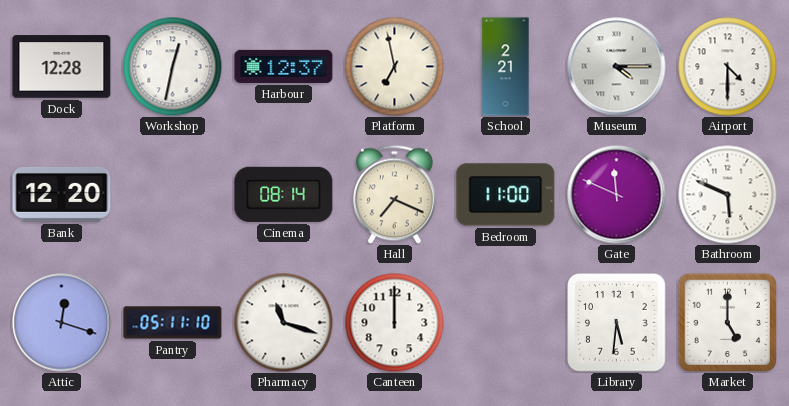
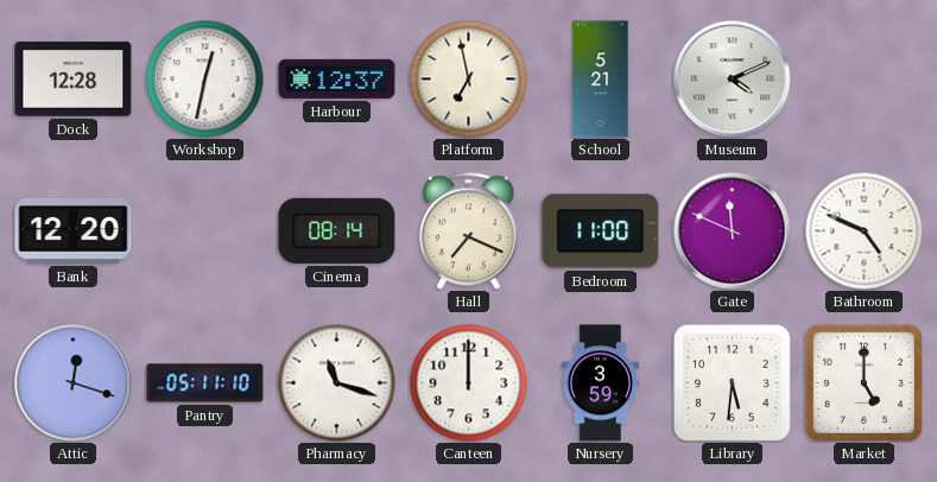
School: 2:21 -> 5:21
Museum: 4:15 -> 4:11
Airport: 4:30 -> none
Bathroom: 5:49 -> 4:49
Nursery: none -> 3:59
